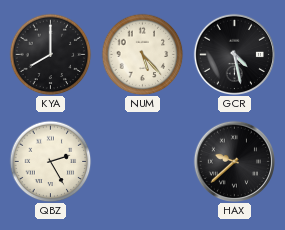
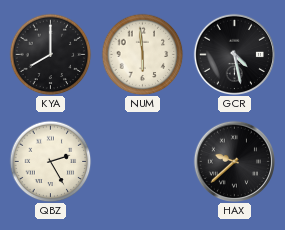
NUM: 5:23 -> 5:59
